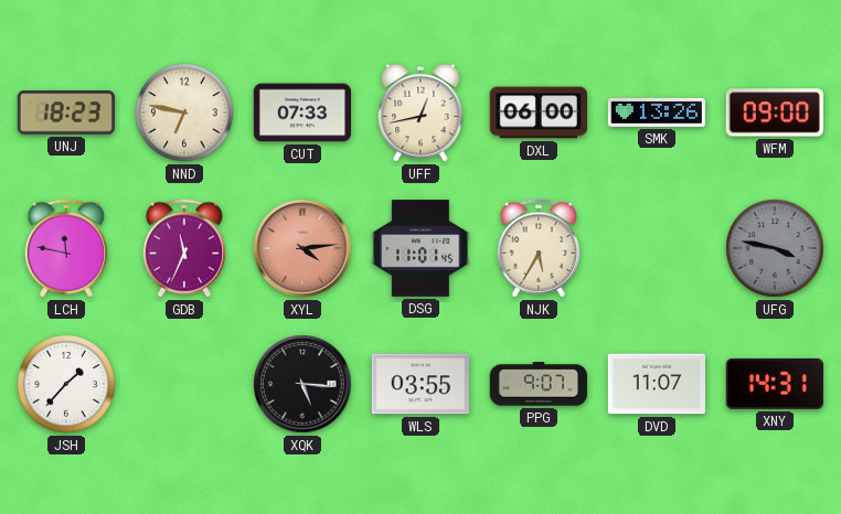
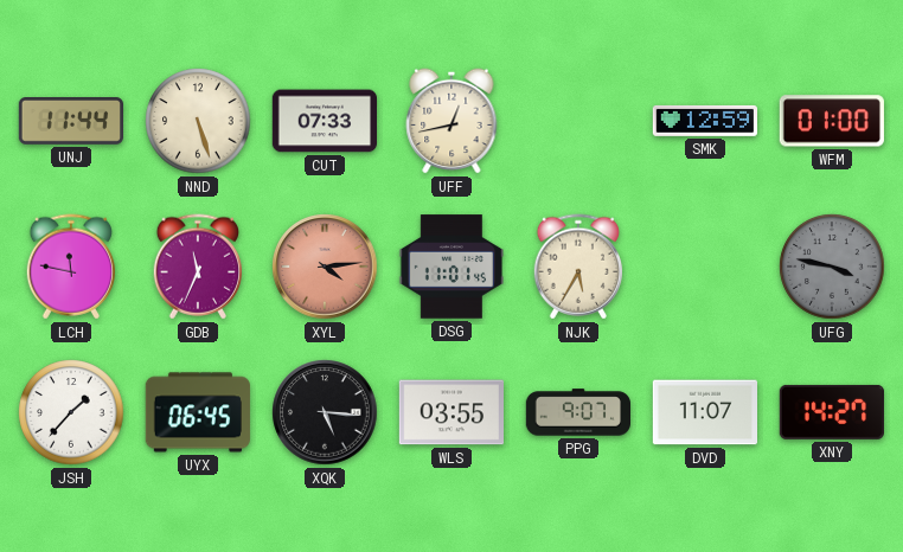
UNJ: 18:23 -> 11:44
NND: 6:47 -> 5:27
DXL: 06:00 -> none
SMK: 13:26 -> 12:59
WFM: 09:00 -> 01:00
UYX: none -> 06:45
XNY: 14:31 -> 14:27
